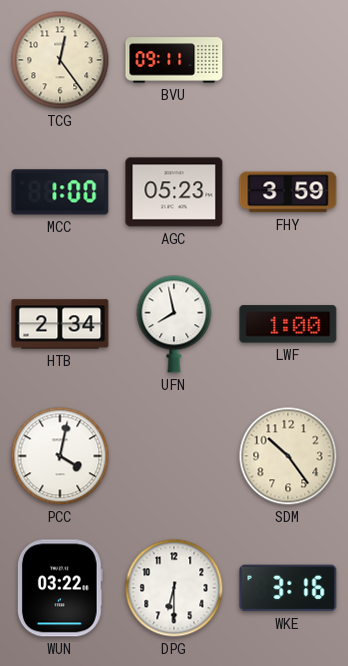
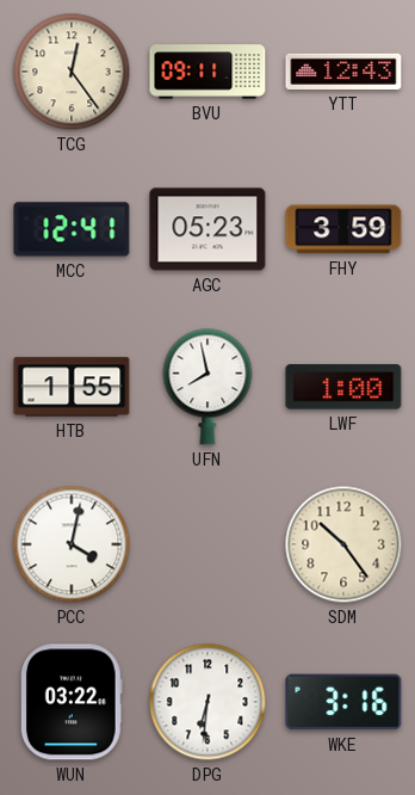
YTT: none -> 12:43
MCC: 1:00 -> 12:41
HTB: 2:34 -> 1:55
DPG: 6:30 -> 6:31
